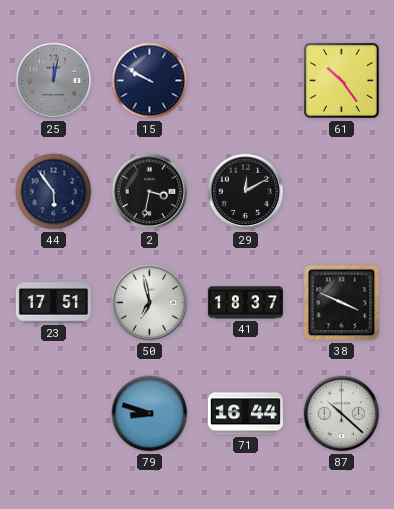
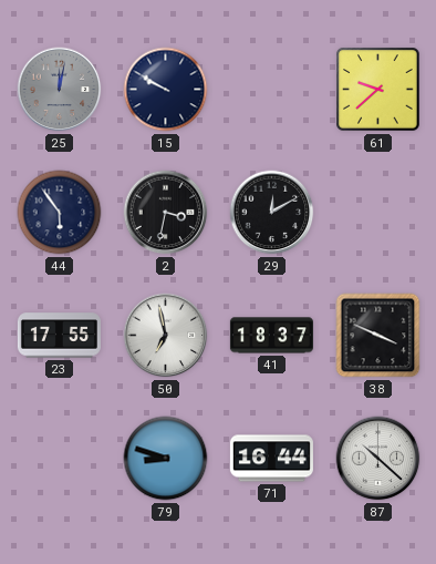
61: 10:24 -> 9:38
23: 17:51 -> 17:55
